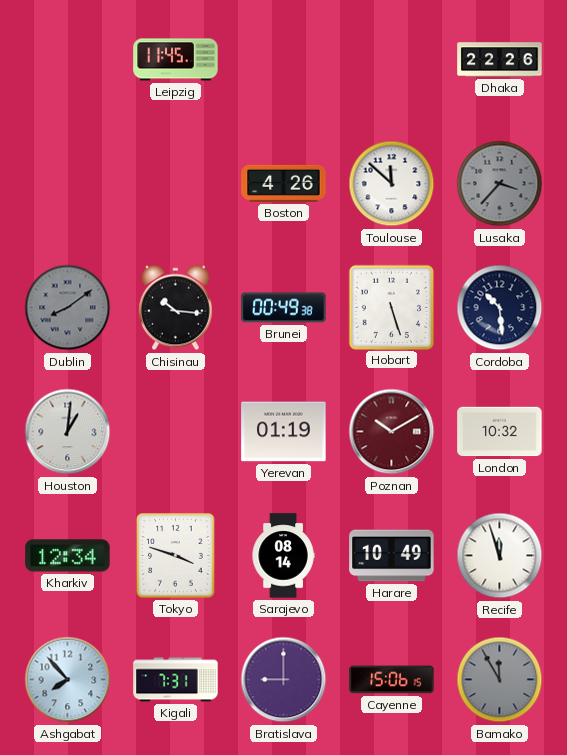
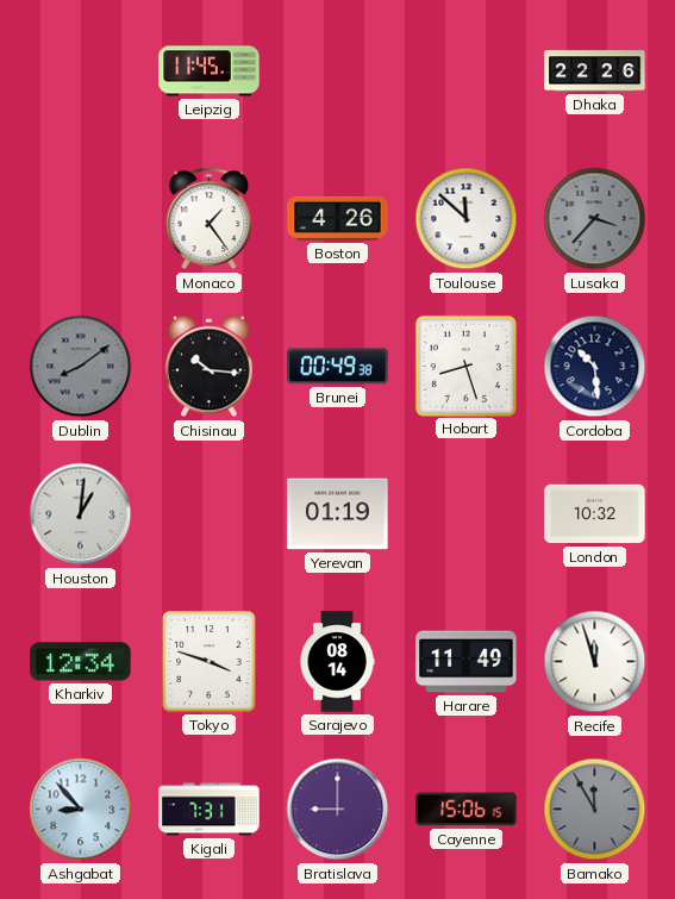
Monaco: none -> 1:24
Hobart: 5:27 -> 8:27
Poznan: 10:10 -> none
Harare: 10:49 -> 11:49
Ashgabat: 7:53 -> 8:53
